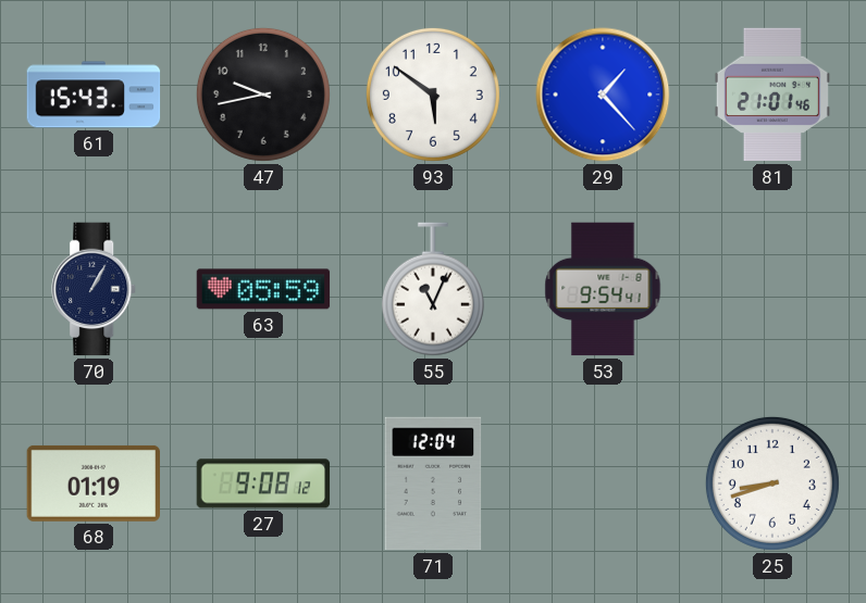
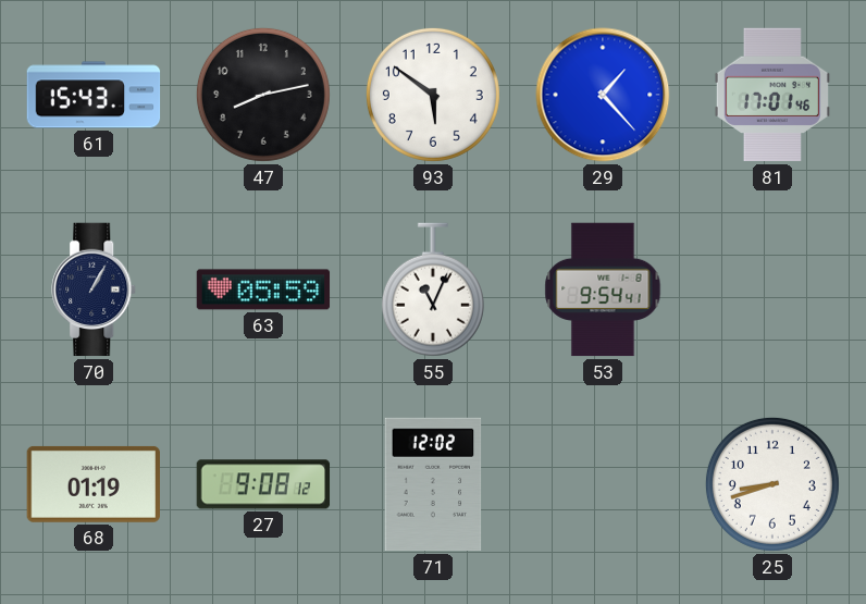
47: 9:43 -> 8:13
81: 21:01 -> 17:01
71: 12:04 -> 12:02
